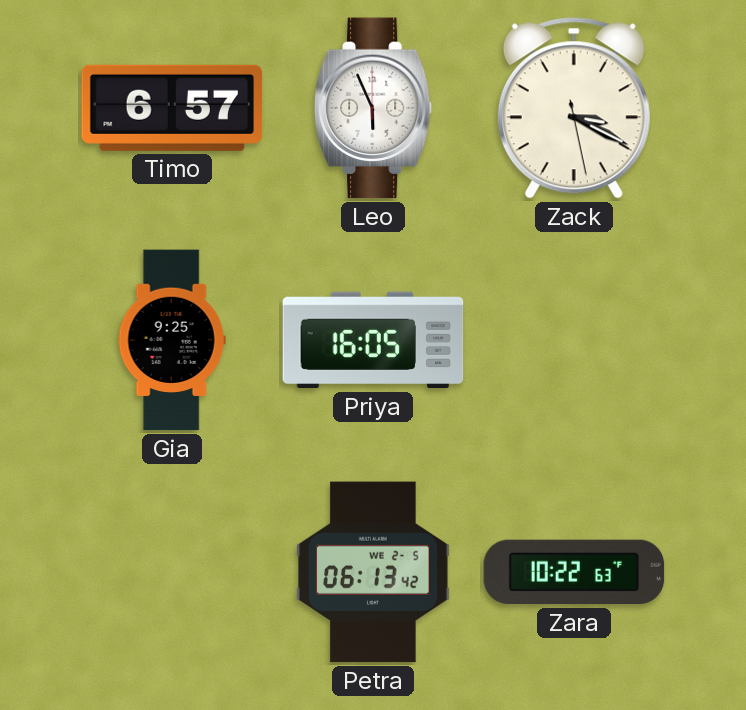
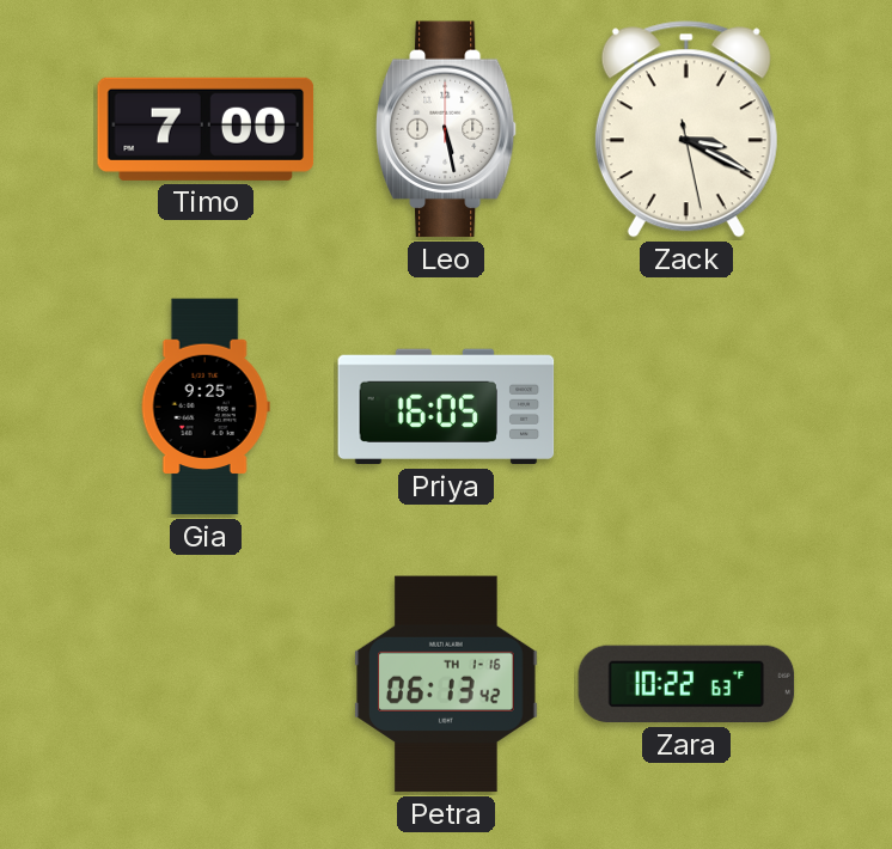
Timo: 6:57 -> 7:00
Leo: 5:56 -> 5:28
Petra date: WE 2-5 -> TH 1-16
